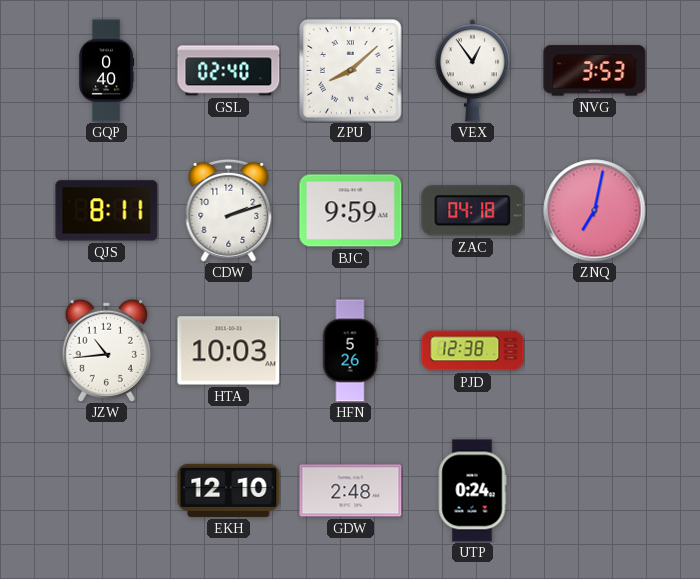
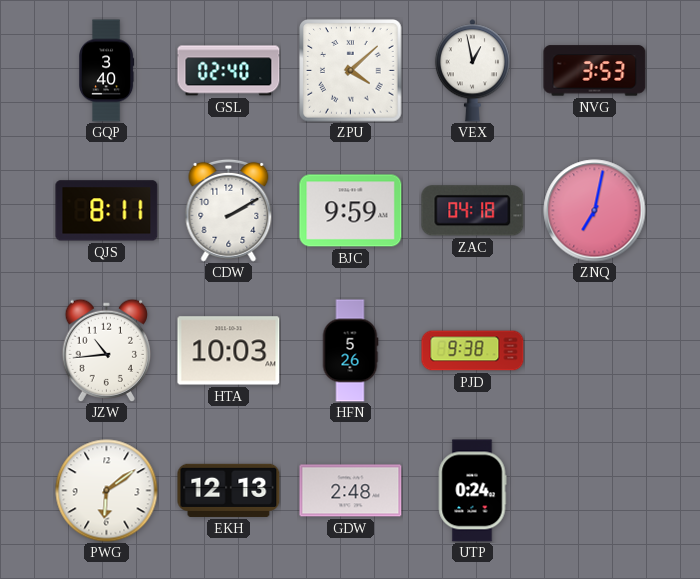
GQP: 0:40 -> 3:40
ZPU: 8:08 -> 4:08
VEX: 12:54 -> 12:58
CDW: 2:12 -> 2:10
PJD: 12:38 -> 9:38
PWG: none -> 6:09
EKH: 12:10 -> 12:13
